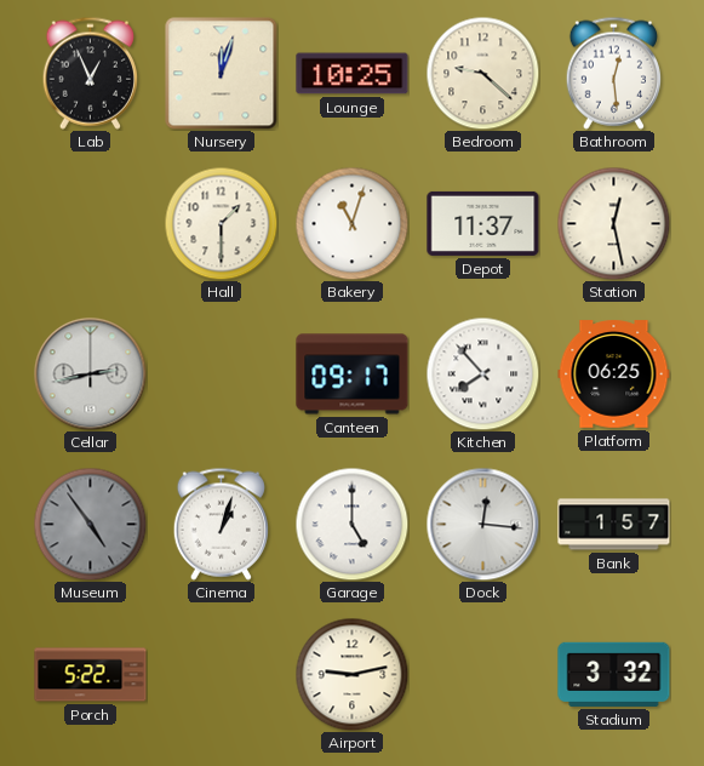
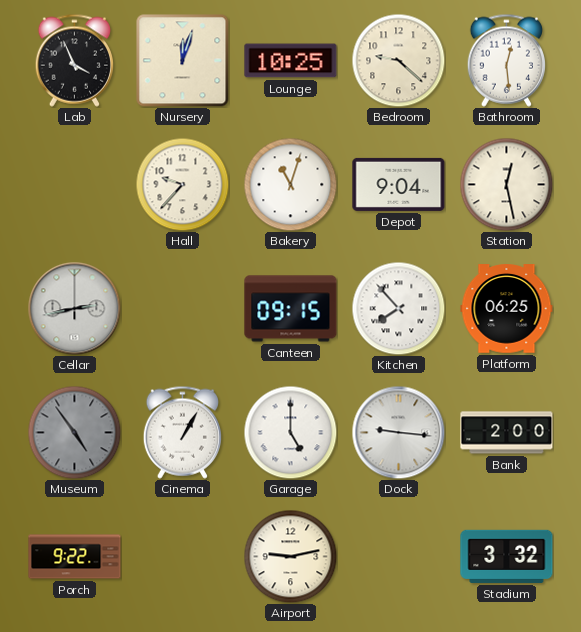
Lab: 12:56 -> 3:56
Hall: 1:30 -> 9:37
Depot: 11:37 -> 9:04
Canteen: 09:17 -> 09:15
Cinema: 1:03 -> 1:05
Dock: 12:16 -> 9:16
Bank: 1:57 -> 2:00
Porch: 5:22 -> 9:22
